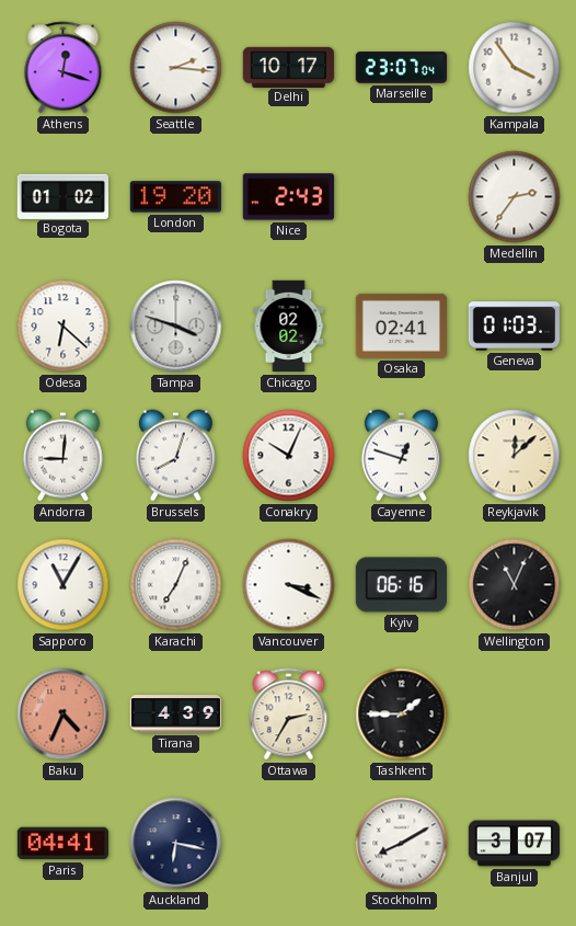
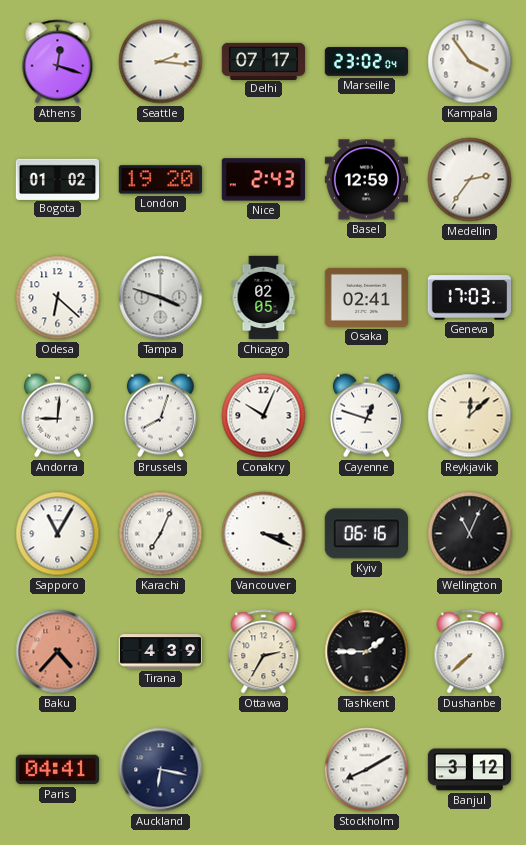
Delhi: 10:17 -> 07:17
Marseille: 23:07 -> 23:02
Basel: none -> 12:59
Chicago: 02:02 -> 02:05
Geneva: 01:03 -> 17:03
Baku: 4:34 -> 4:37
Dushanbe: none -> 7:38
Banjul: 3:07 -> 3:12
